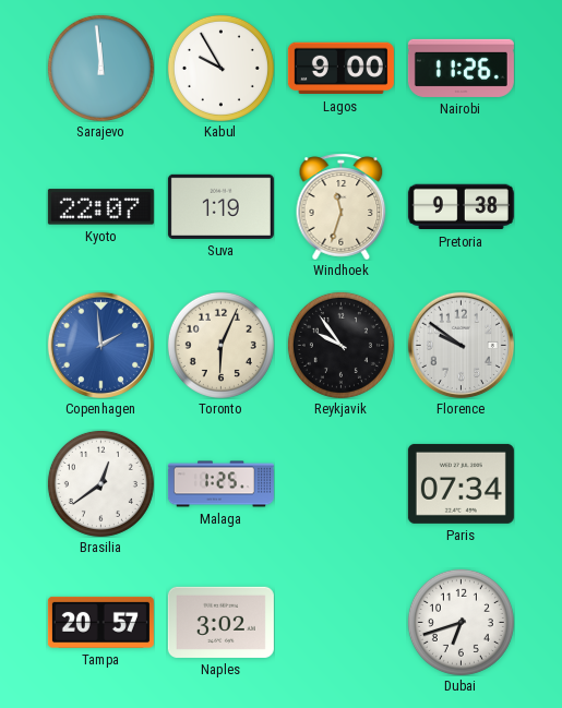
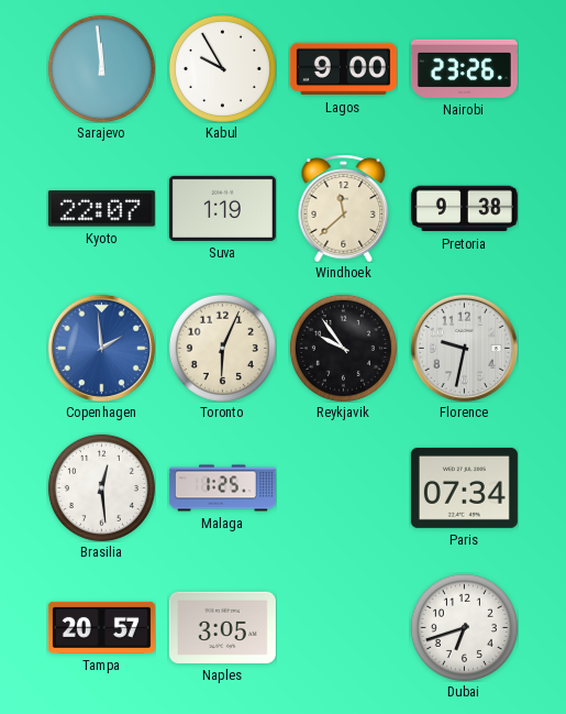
Nairobi: 11:26 -> 23:26
Windhoek: 11:33 -> 11:38
Florence: 9:51 -> 9:32
Brasilia: 12:39 -> 12:29
Naples: 3:02 -> 3:05
